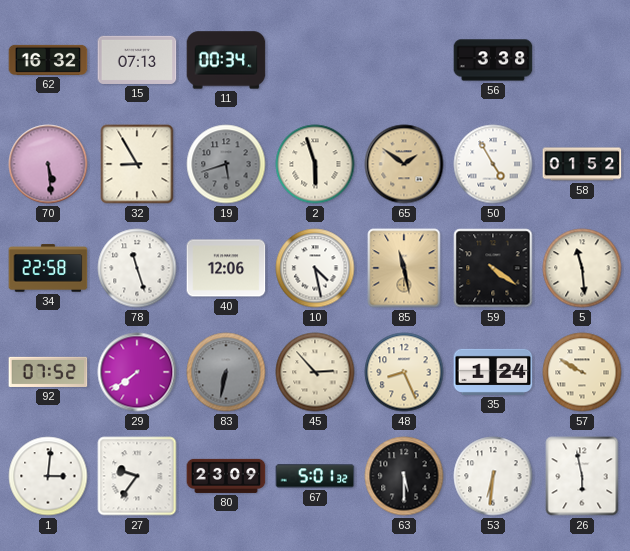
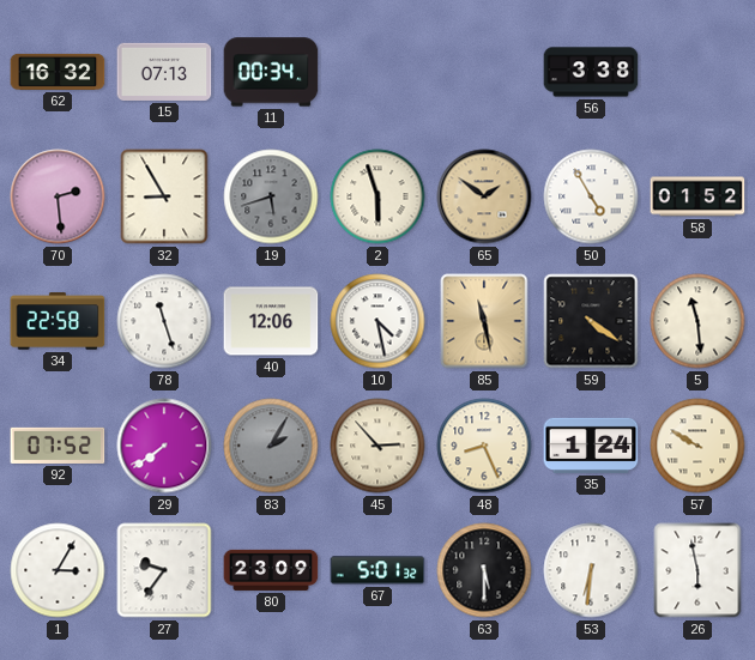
70: 5:29 -> 2:29
83: 6:32 -> 2:05
1: 3:01 -> 3:05
